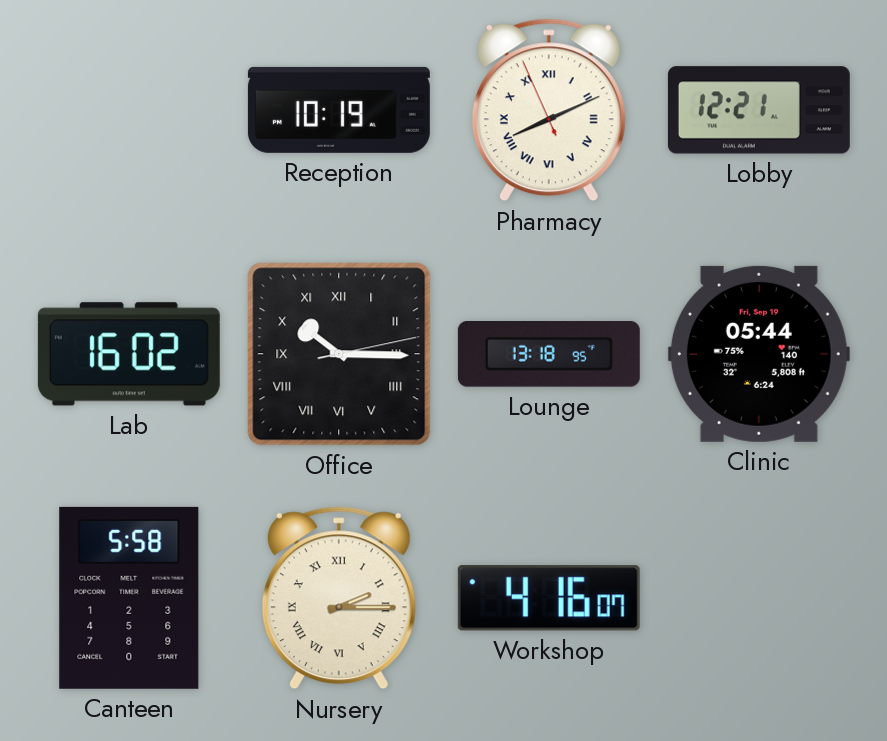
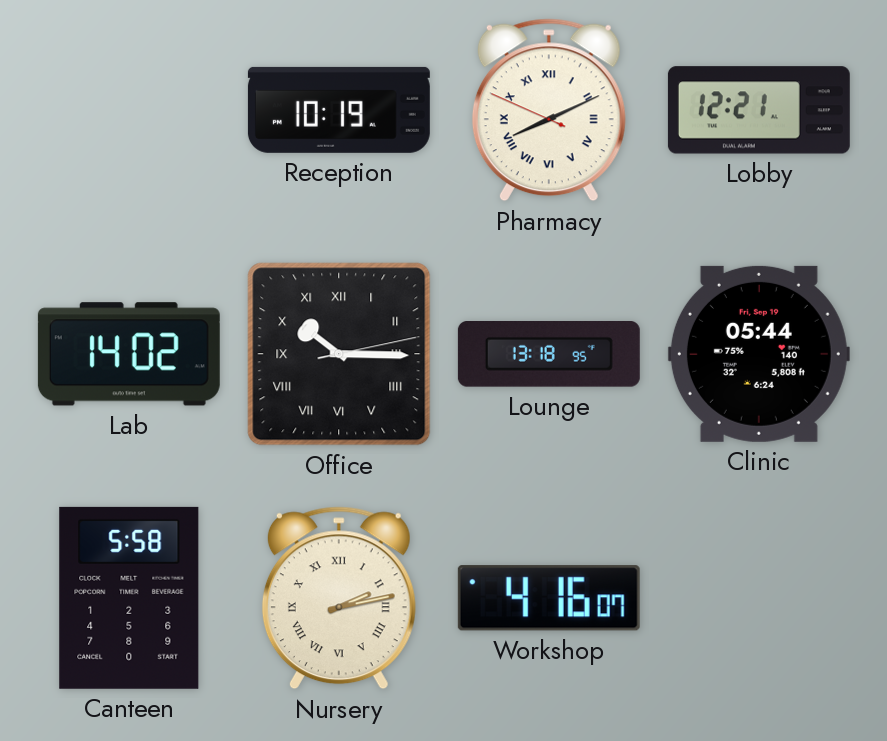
Pharmacy: 8:10:56 -> 8:10:49
Lab: 16:02 -> 14:02
Nursery: 2:15 -> 2:13
